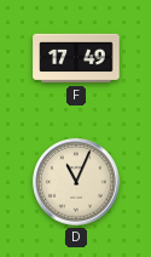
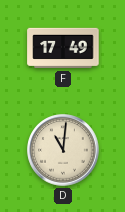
D: 11:04 -> 11:01
